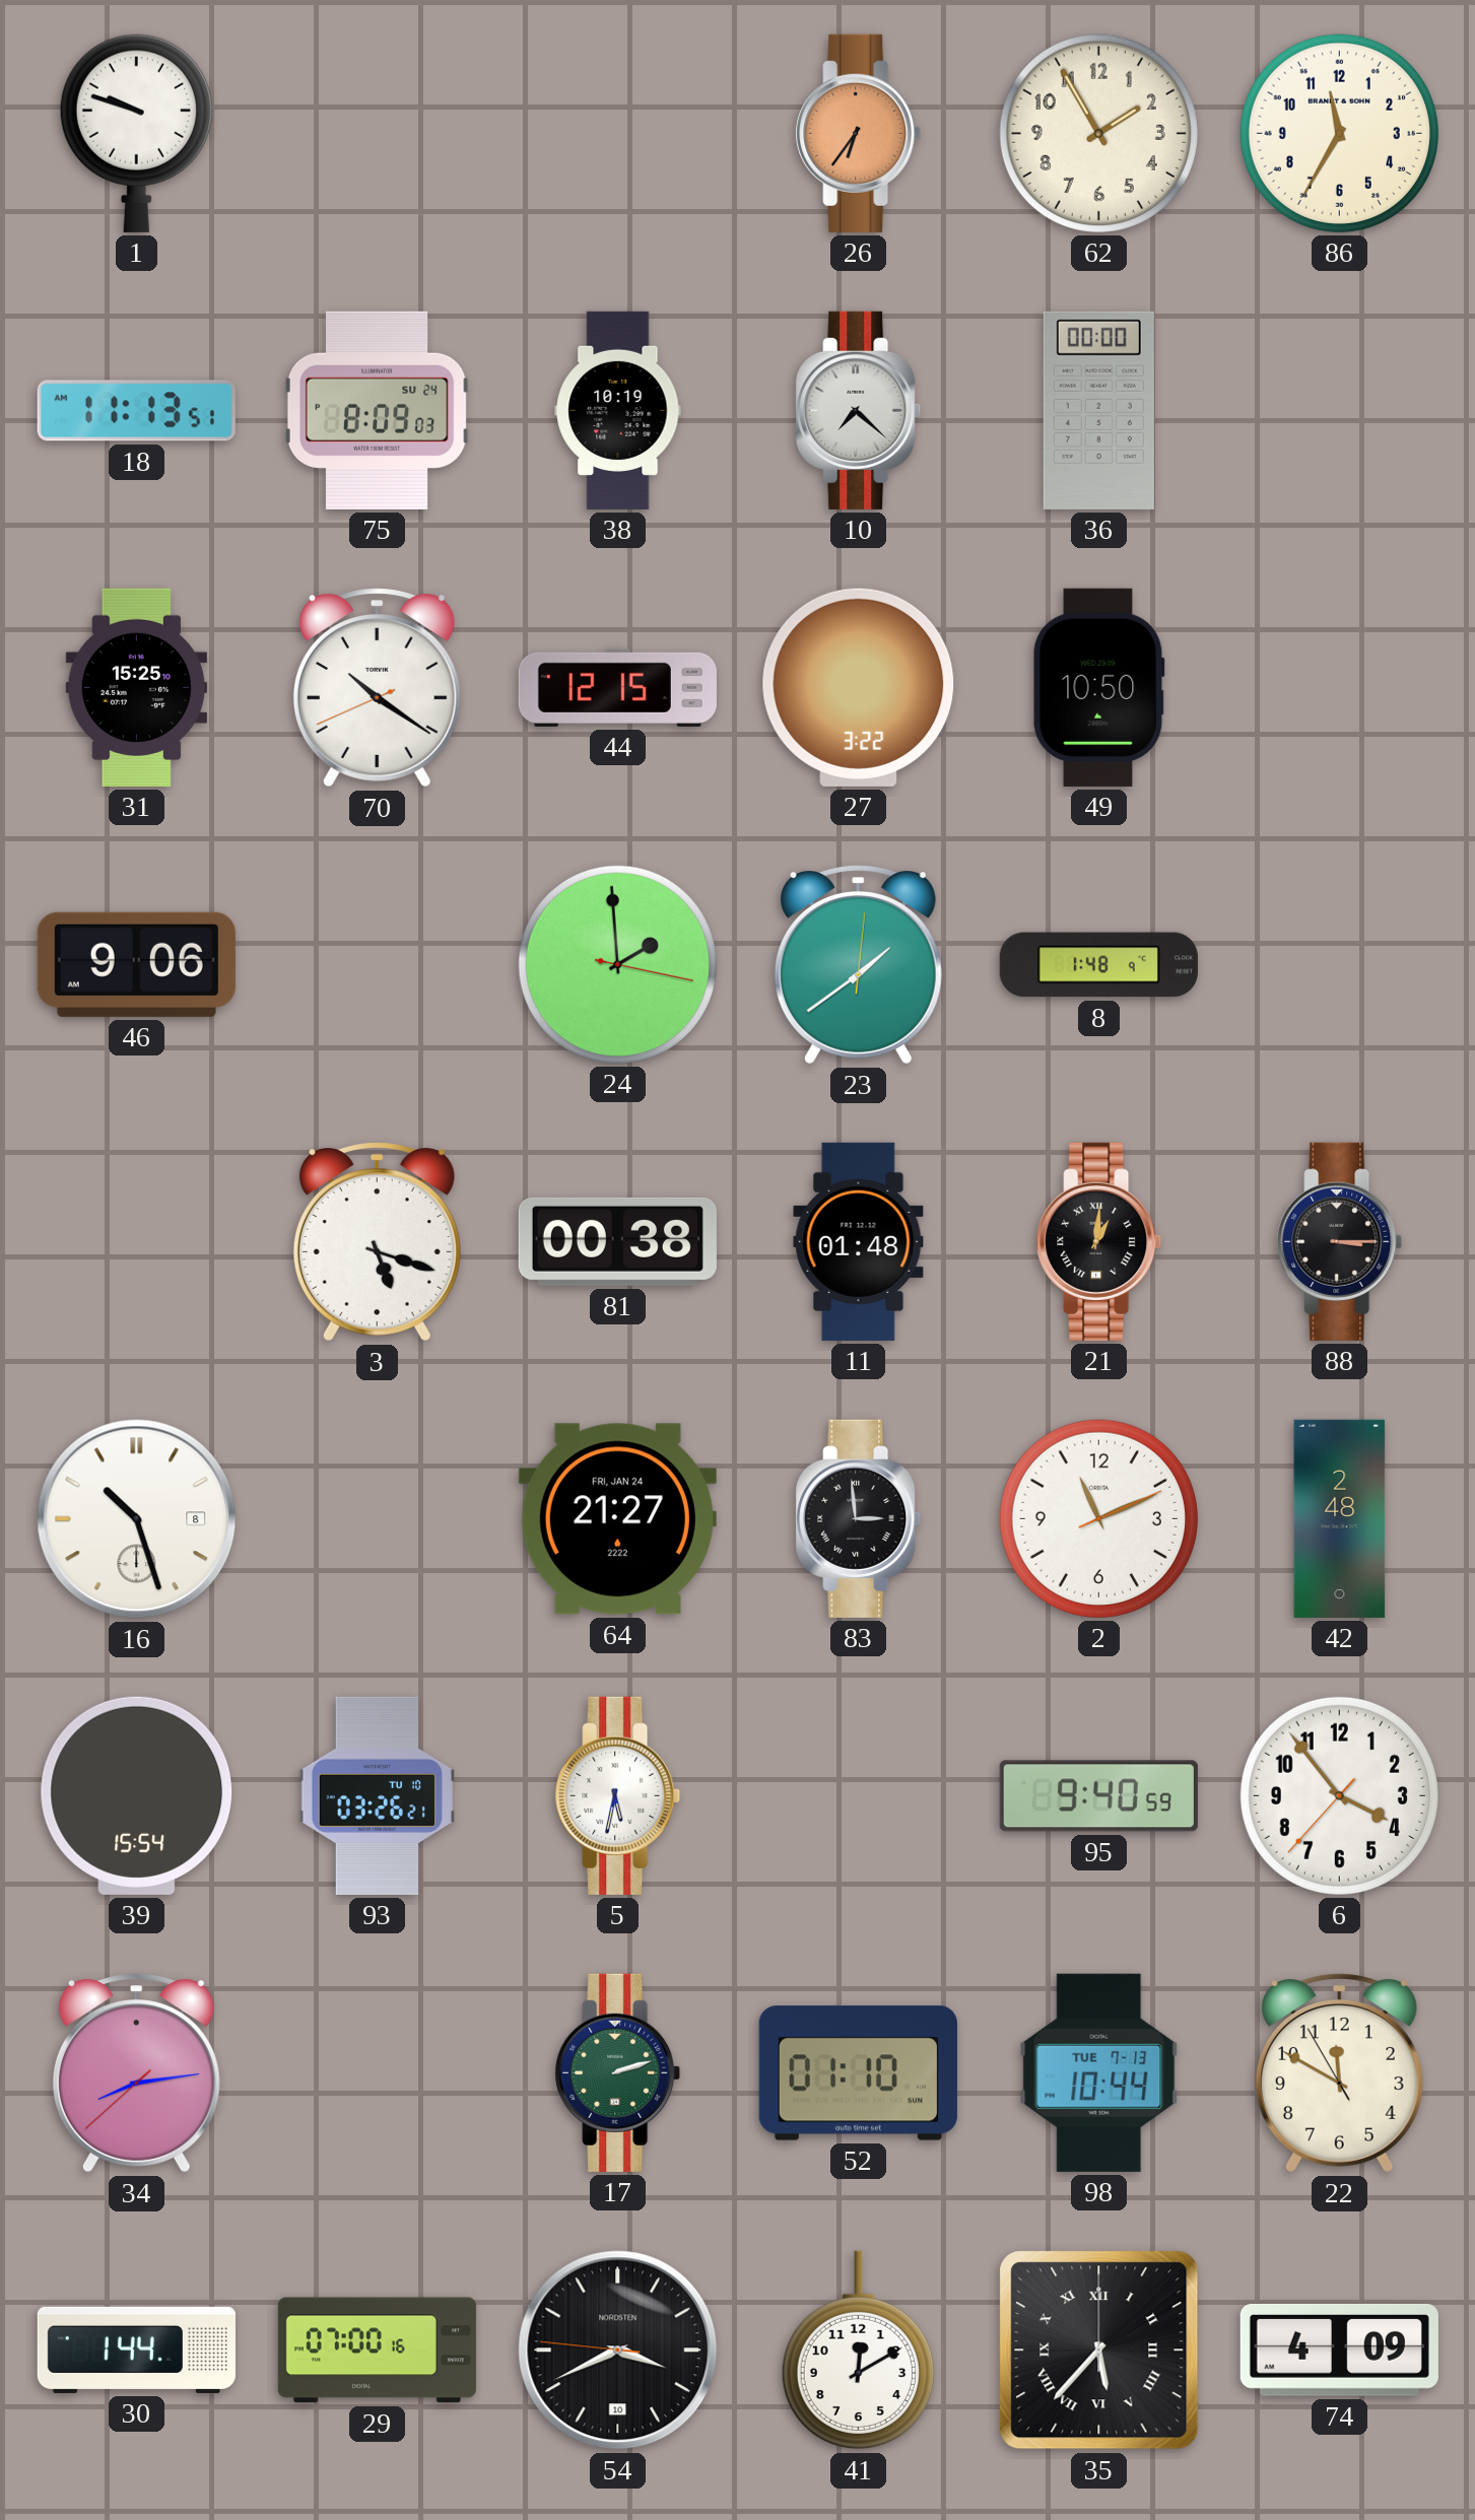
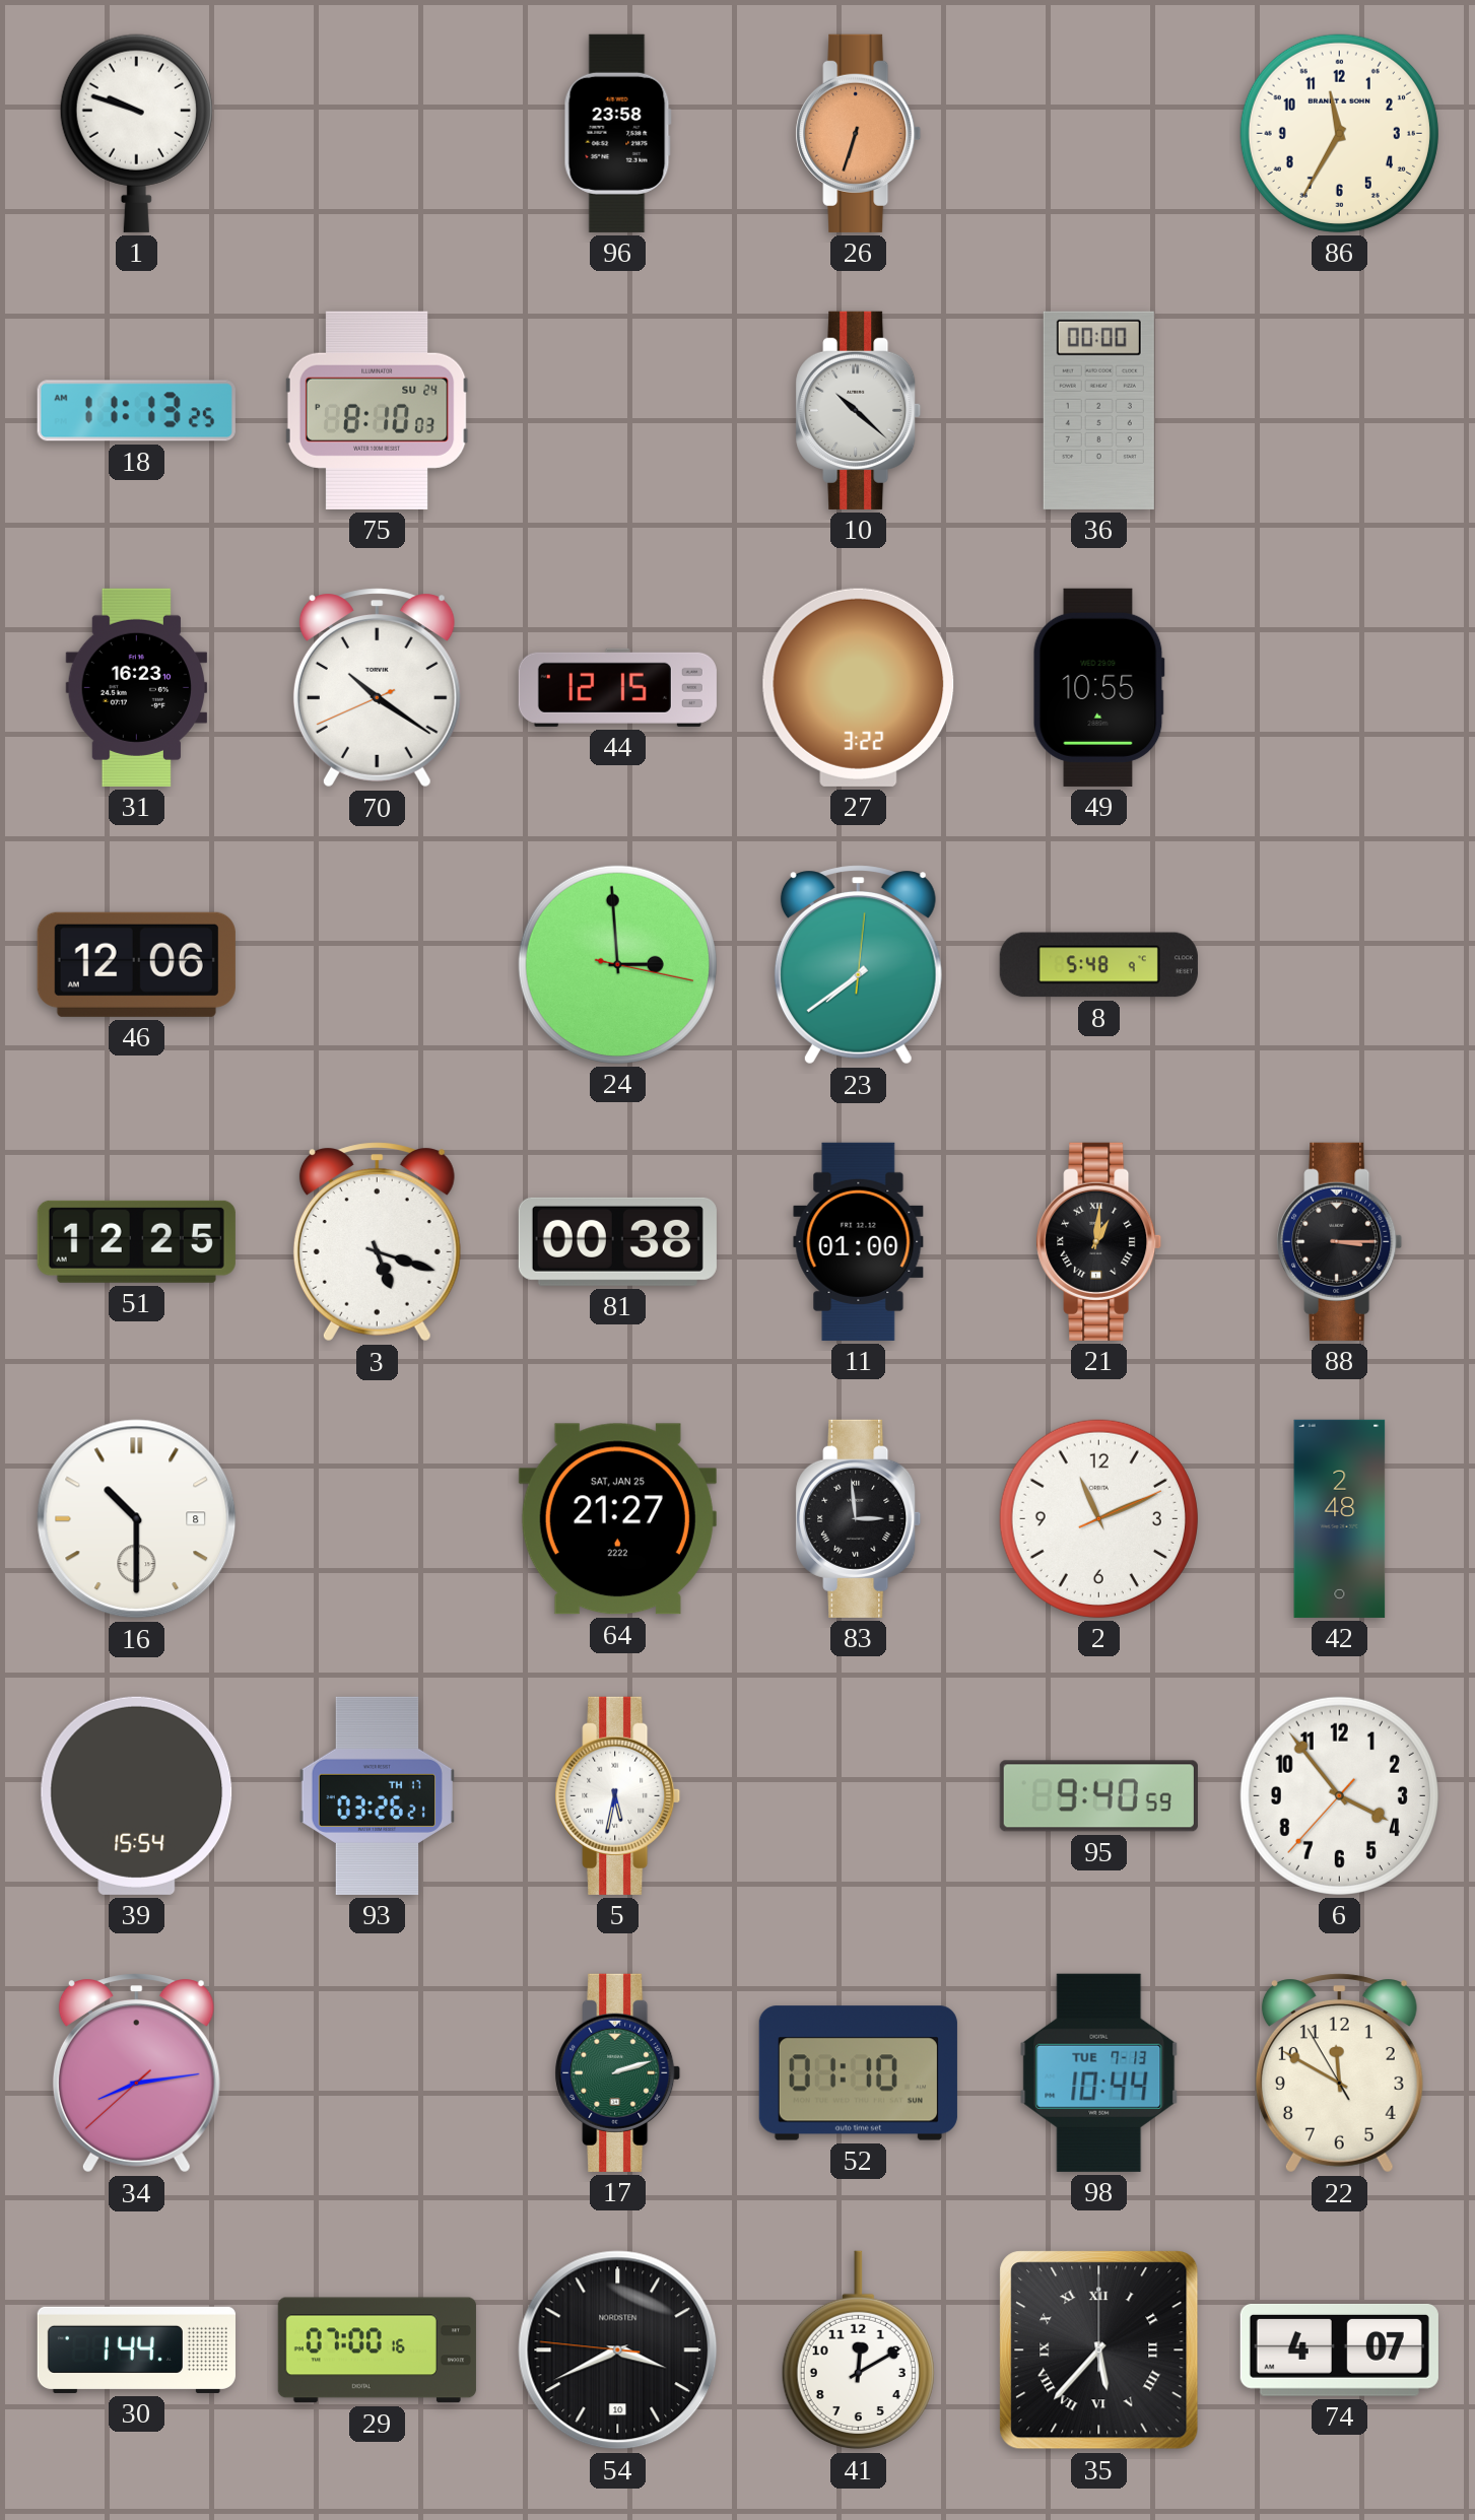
96: none -> 23:58
26: 6:36 -> 6:33
62: 1:55 -> none
18: 11:13:51 -> 11:13:25
75: 8:09 -> 8:10
38: 10:19 -> none
10: 7:22 -> 10:22
31: 15:25 -> 16:23
49: 10:50 -> 10:55
46: 9:06 -> 12:06
24: 1:59 -> 2:59
23: 1:39 -> 7:39
8: 1:48 -> 5:48
51: none -> 12:25
11: 01:48 -> 01:00
16: 10:27 -> 10:30
64 date: FRI, JAN 24 -> SAT, JAN 25
93 date: TU 10 -> TH 17
74: 4:09 -> 4:07
